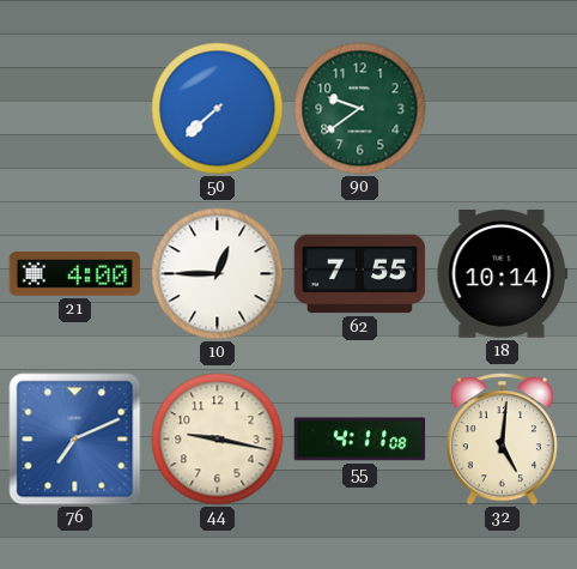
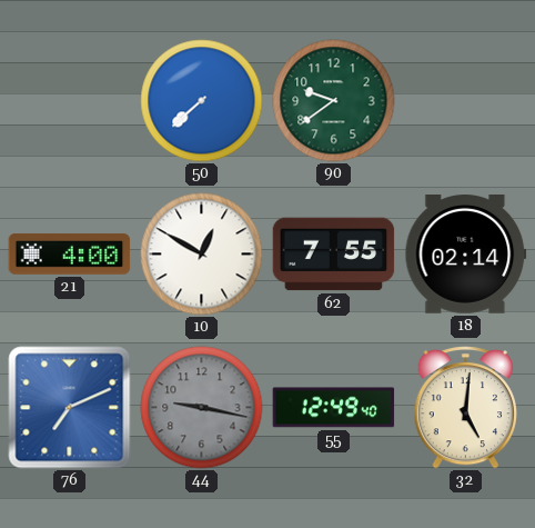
10: 12:45 -> 12:50
18: 10:14 -> 02:14
44 dial: cream -> grey
55: 4:11 -> 12:49
